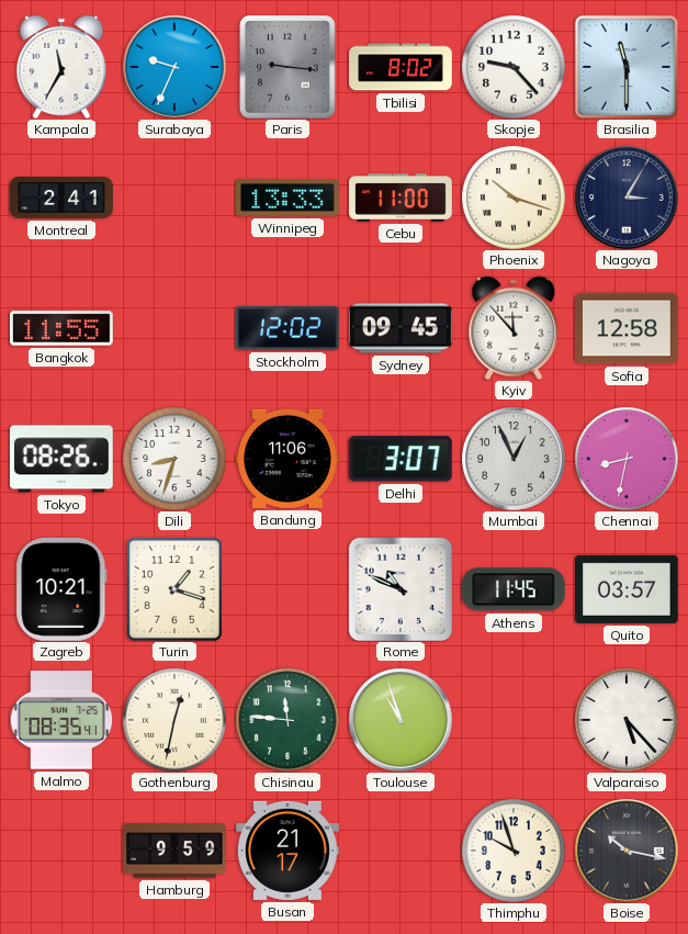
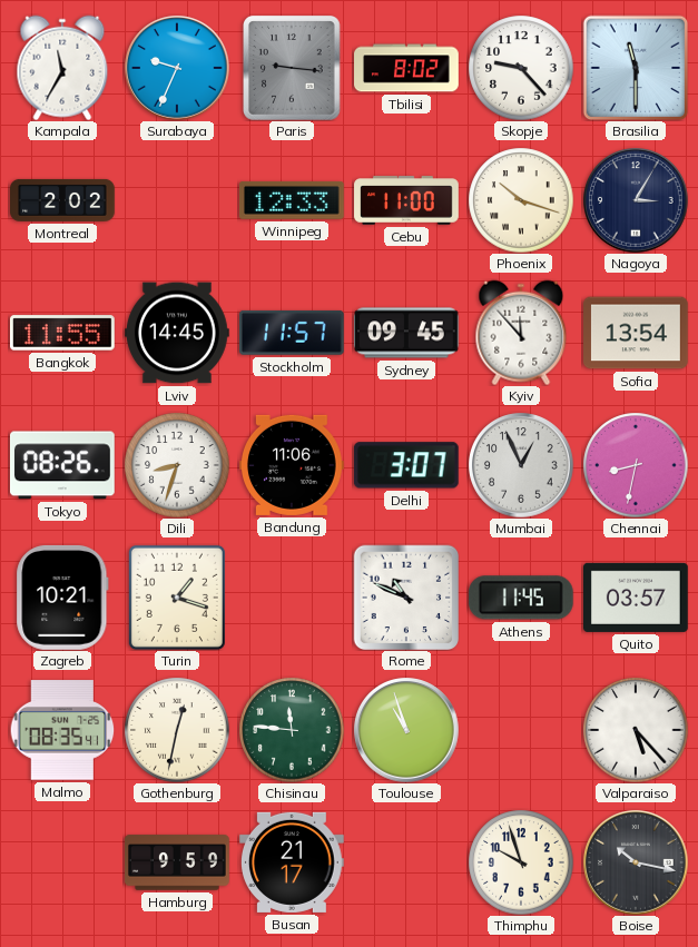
Montreal: 2:41 -> 2:02
Winnipeg: 13:33 -> 12:33
Lviv: none -> 14:45
Stockholm: 12:02 -> 11:57
Sofia: 12:58 -> 13:54
